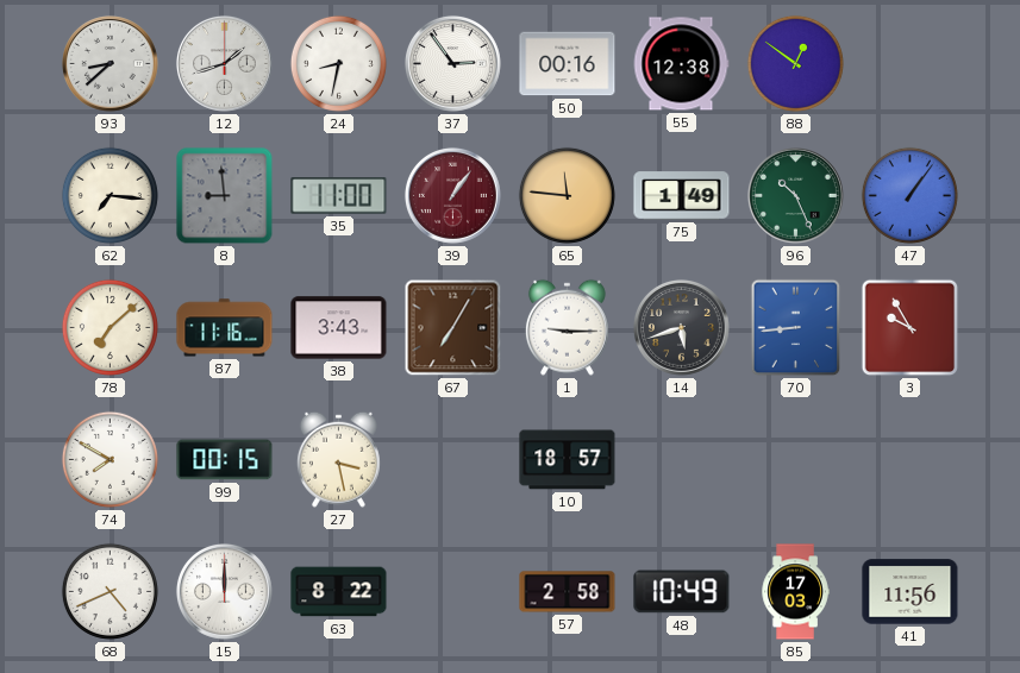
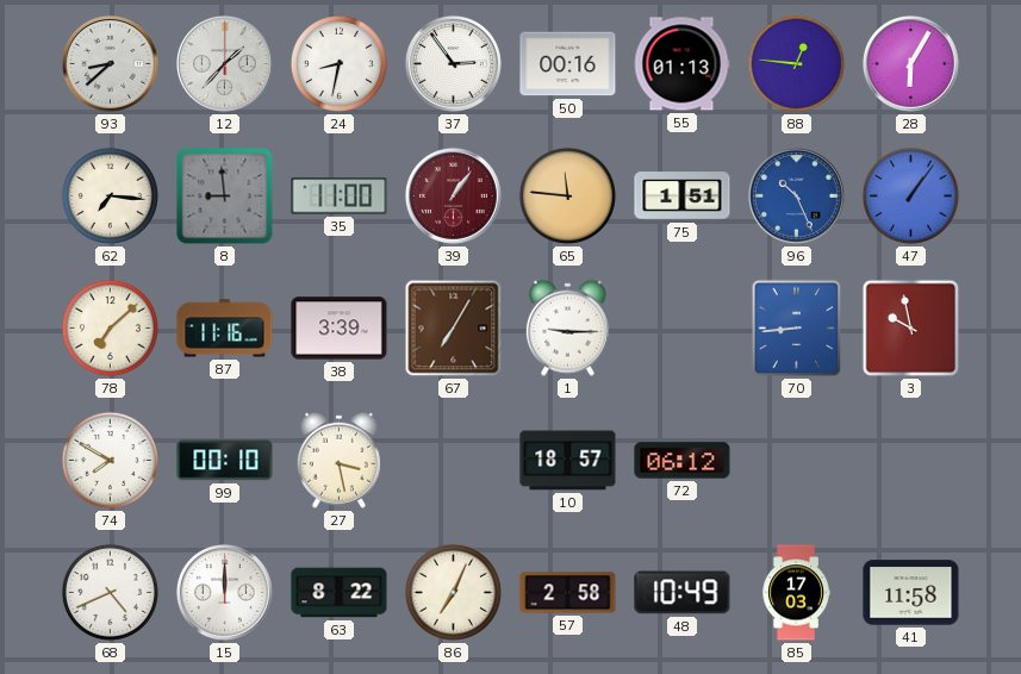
12: 1:42 -> 1:37
55: 12:38 -> 01:13
88: 12:51 -> 12:46
28: none -> 6:05
75: 1:49 -> 1:51
96 dial: green -> blue
38: 3:43 -> 3:39
14: 5:42 -> none
3: 9:55 -> 9:58
99: 00:15 -> 00:10
72: none -> 06:12
86: none -> 7:04
41: 11:56 -> 11:58
